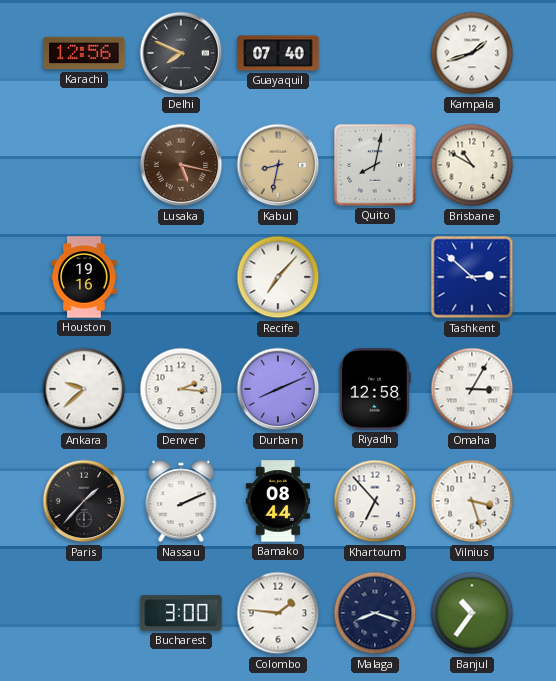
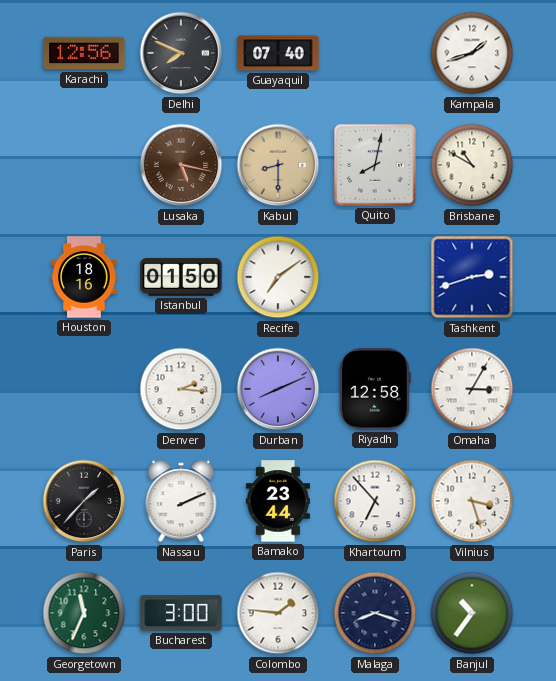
Kabul: 8:32 -> 8:30
Houston: 19:16 -> 18:16
Istanbul: none -> 01:50
Recife: 7:07 -> 7:09
Tashkent: 2:52 -> 2:42
Ankara: 9:38 -> none
Bamako: 08:44 -> 23:44
Georgetown: none -> 11:34
